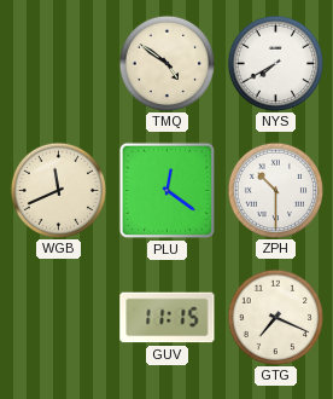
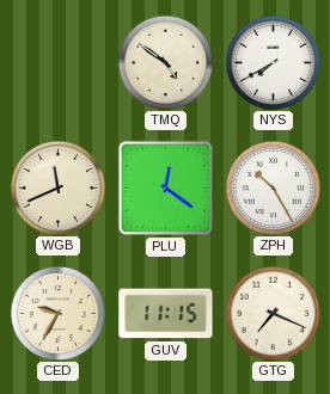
ZPH: 10:30 -> 10:25
CED: none -> 9:35
